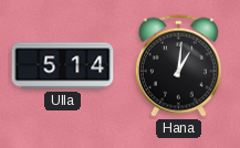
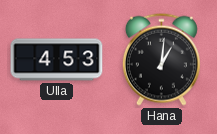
Ulla: 5:14 -> 4:53
